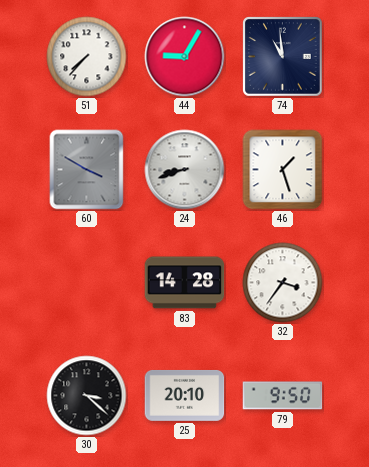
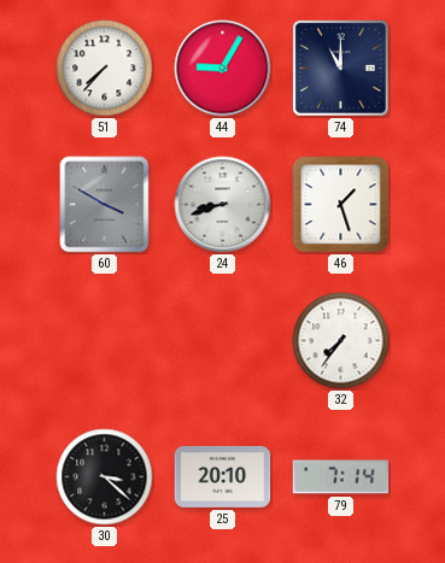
74: 10:59 -> 11:00
83: 14:28 -> none
32: 3:36 -> 7:36
79: 9:50 -> 7:14
